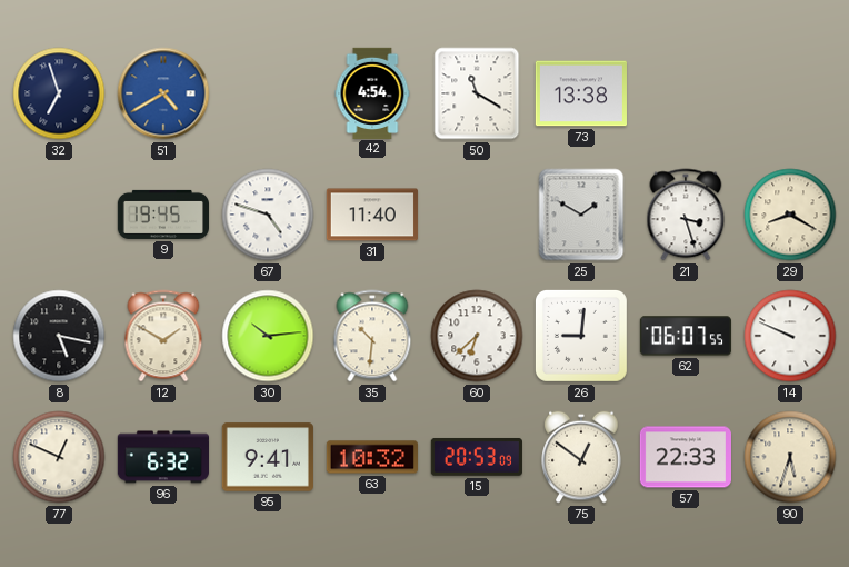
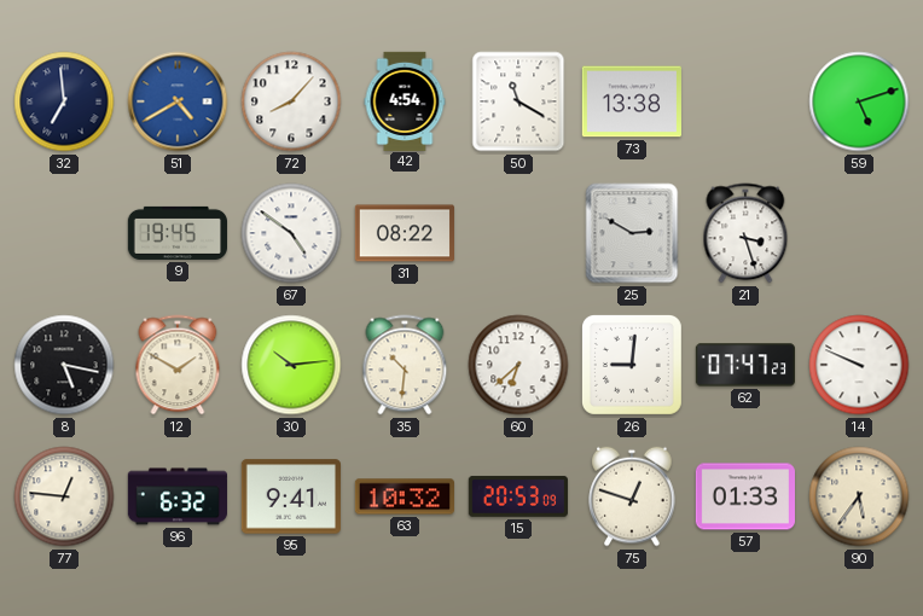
32: 6:57 -> 6:59
72: none -> 8:07
59: none -> 5:12
67: 4:48 -> 4:51
31: 11:40 -> 08:22
25: 1:50 -> 2:50
29: 8:20 -> none
62: 06:07 -> 07:47
77: 12:49 -> 12:46
75: 12:51 -> 12:48
57: 22:33 -> 01:33
90: 5:33 -> 5:36
